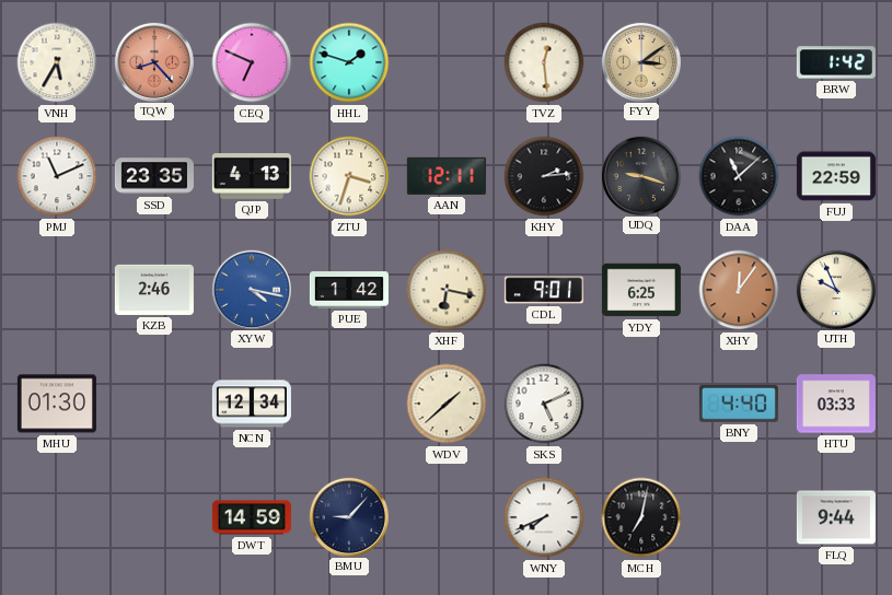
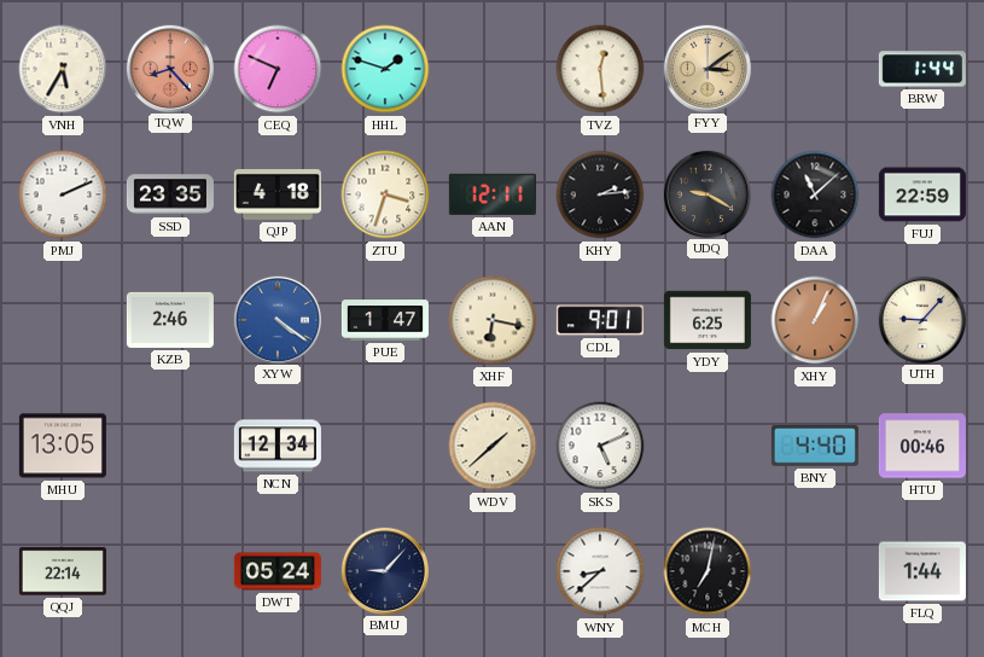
BRW: 1:42 -> 1:44
PMJ: 11:11 -> 2:11
QJP: 4:13 -> 4:18
UDQ: 9:18 -> 9:20
XYW: 4:17 -> 4:21
PUE: 1:42 -> 1:47
XHY: 12:06 -> 1:04
UTH: 9:56 -> 9:07
MHU: 01:30 -> 13:05
HTU: 03:33 -> 00:46
QQJ: none -> 22:14
DWT: 14:59 -> 05:24
WNY: 7:41 -> 8:38
FLQ: 9:44 -> 1:44
